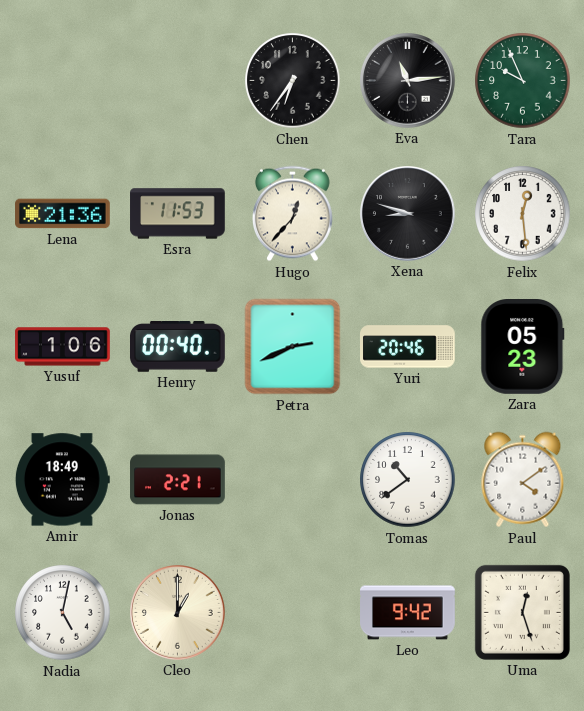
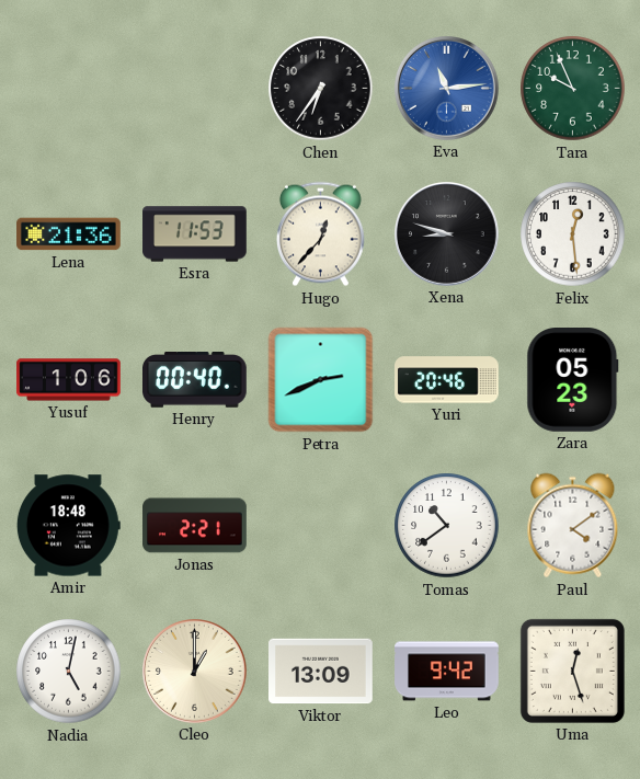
Eva dial: black -> blue
Amir: 18:49 -> 18:48
Viktor: none -> 13:09
